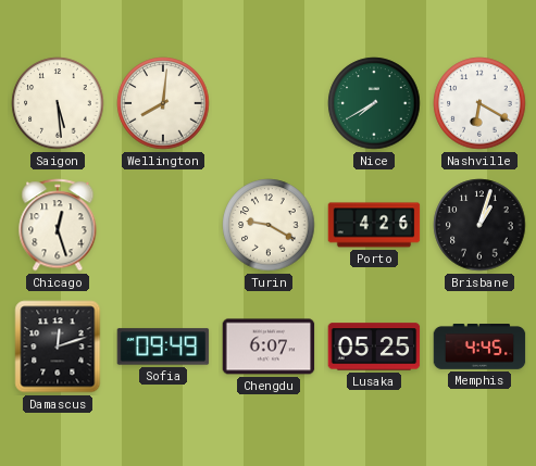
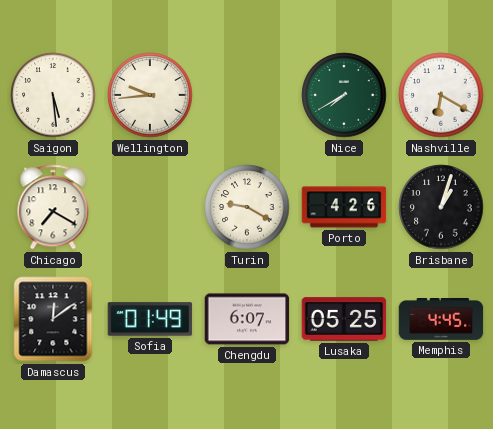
Wellington: 8:01 -> 9:44
Chicago: 12:27 -> 7:20
Damascus: 12:12 -> 12:09
Sofia: 09:49 -> 01:49
